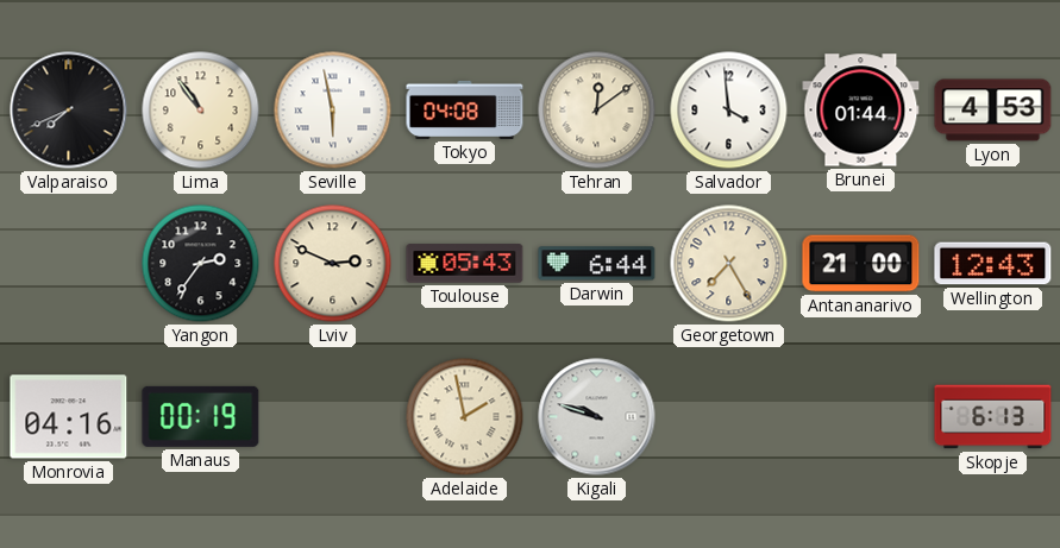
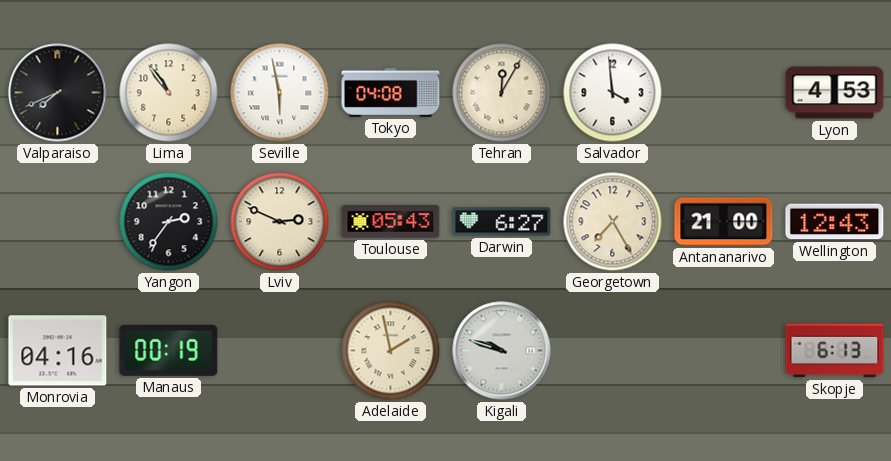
Tehran: 12:09 -> 12:05
Brunei: 01:44 -> none
Darwin: 6:44 -> 6:27
